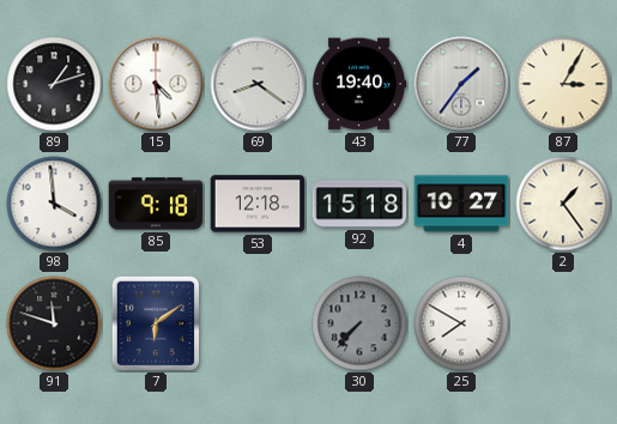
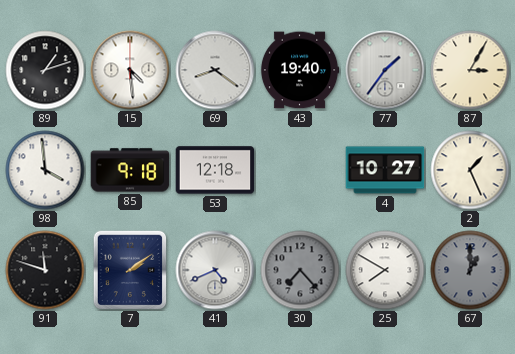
92: 15:18 -> none
2: 1:24 -> 1:26
7: 6:09 -> 2:09
41: none -> 4:41
30: 7:37 -> 7:23
67: none -> 1:00
